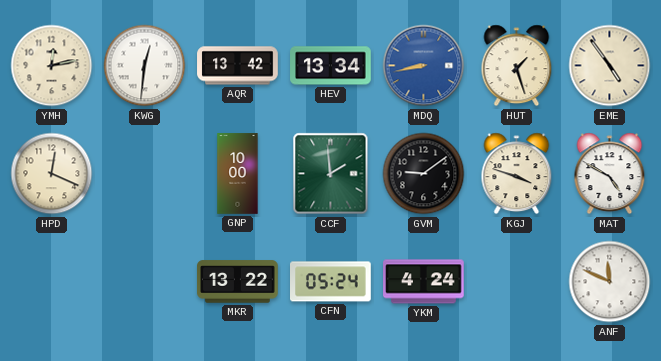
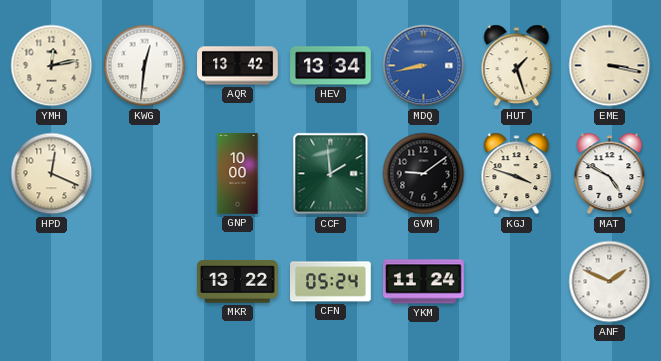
EME: 4:54 -> 3:17
YKM: 4:24 -> 11:24
ANF: 11:49 -> 1:49
